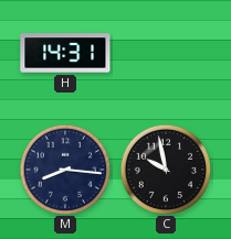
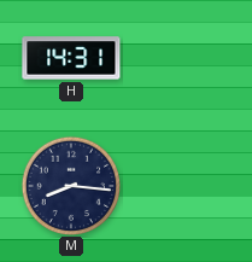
C: 9:58 -> none
